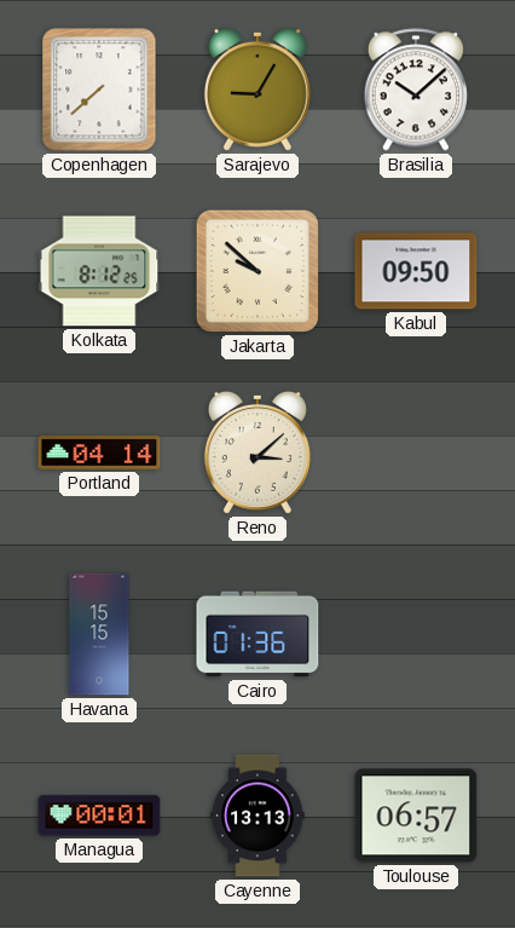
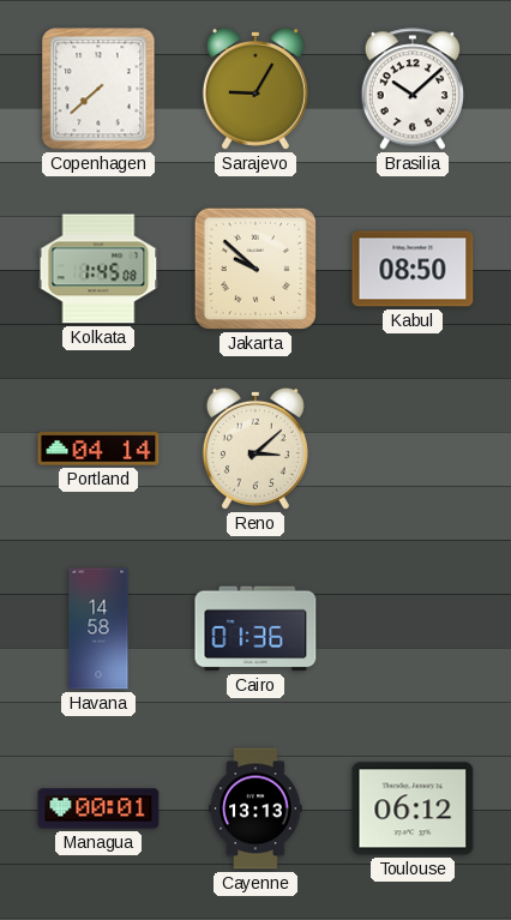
Kolkata: 8:12 -> 1:45
Kabul: 09:50 -> 08:50
Havana: 15:15 -> 14:58
Toulouse: 06:57 -> 06:12
